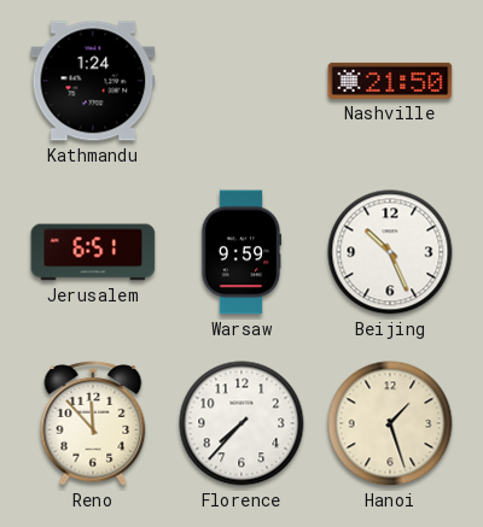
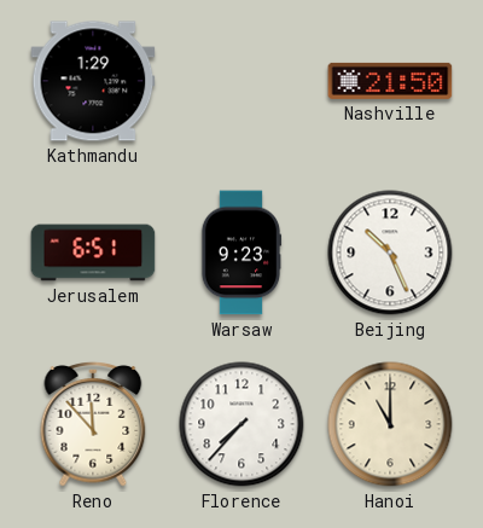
Kathmandu: 1:24 -> 1:29
Warsaw: 9:59 -> 9:23
Hanoi: 1:27 -> 11:00
